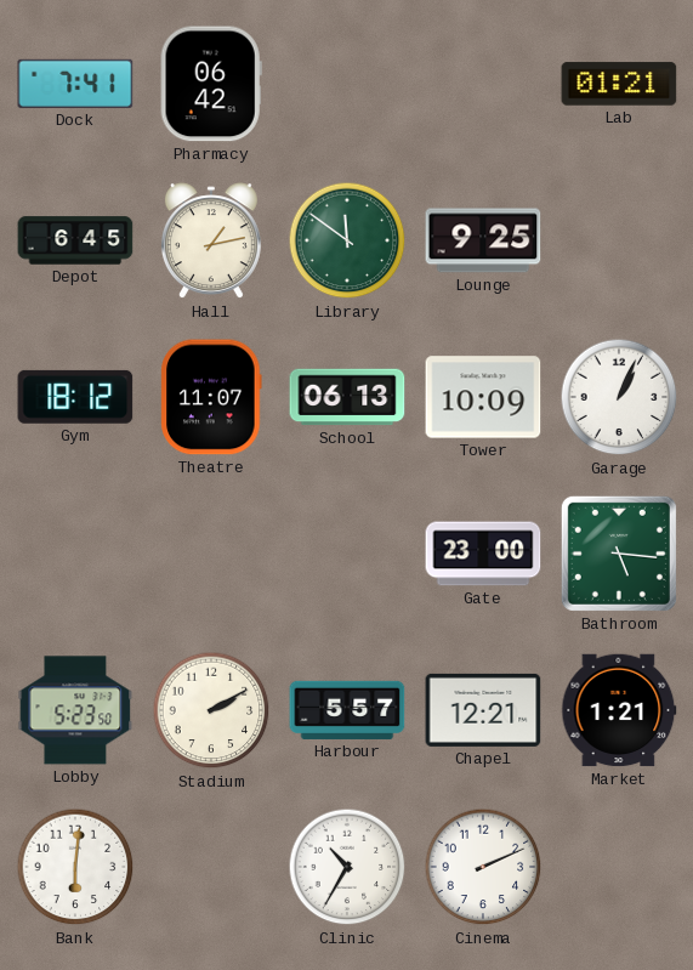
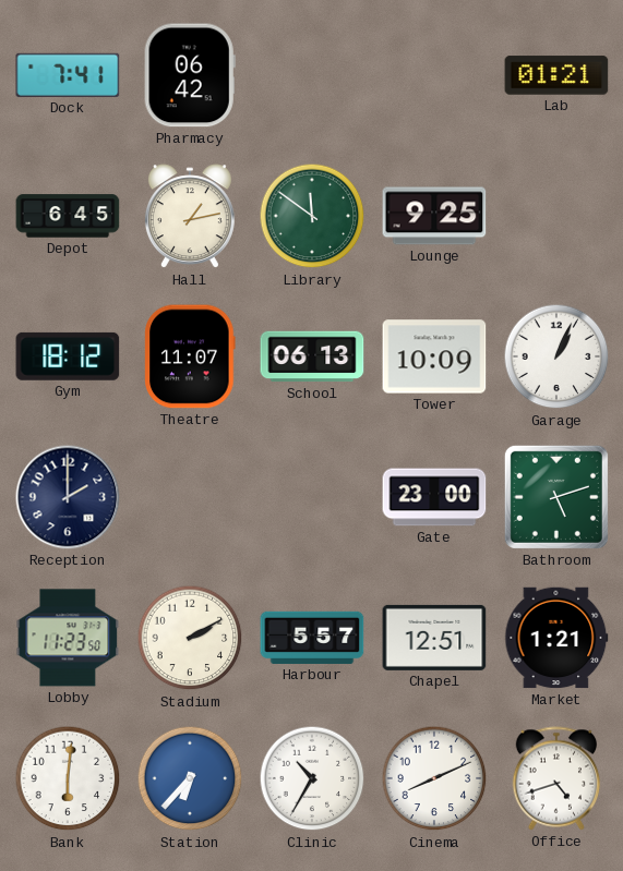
Reception: none -> 2:00
Bathroom: 5:16 -> 5:12
Lobby: 5:23 -> 11:23
Chapel: 12:21 -> 12:51
Station: none -> 6:37
Cinema: 2:11 -> 8:11
Office: none -> 4:42
